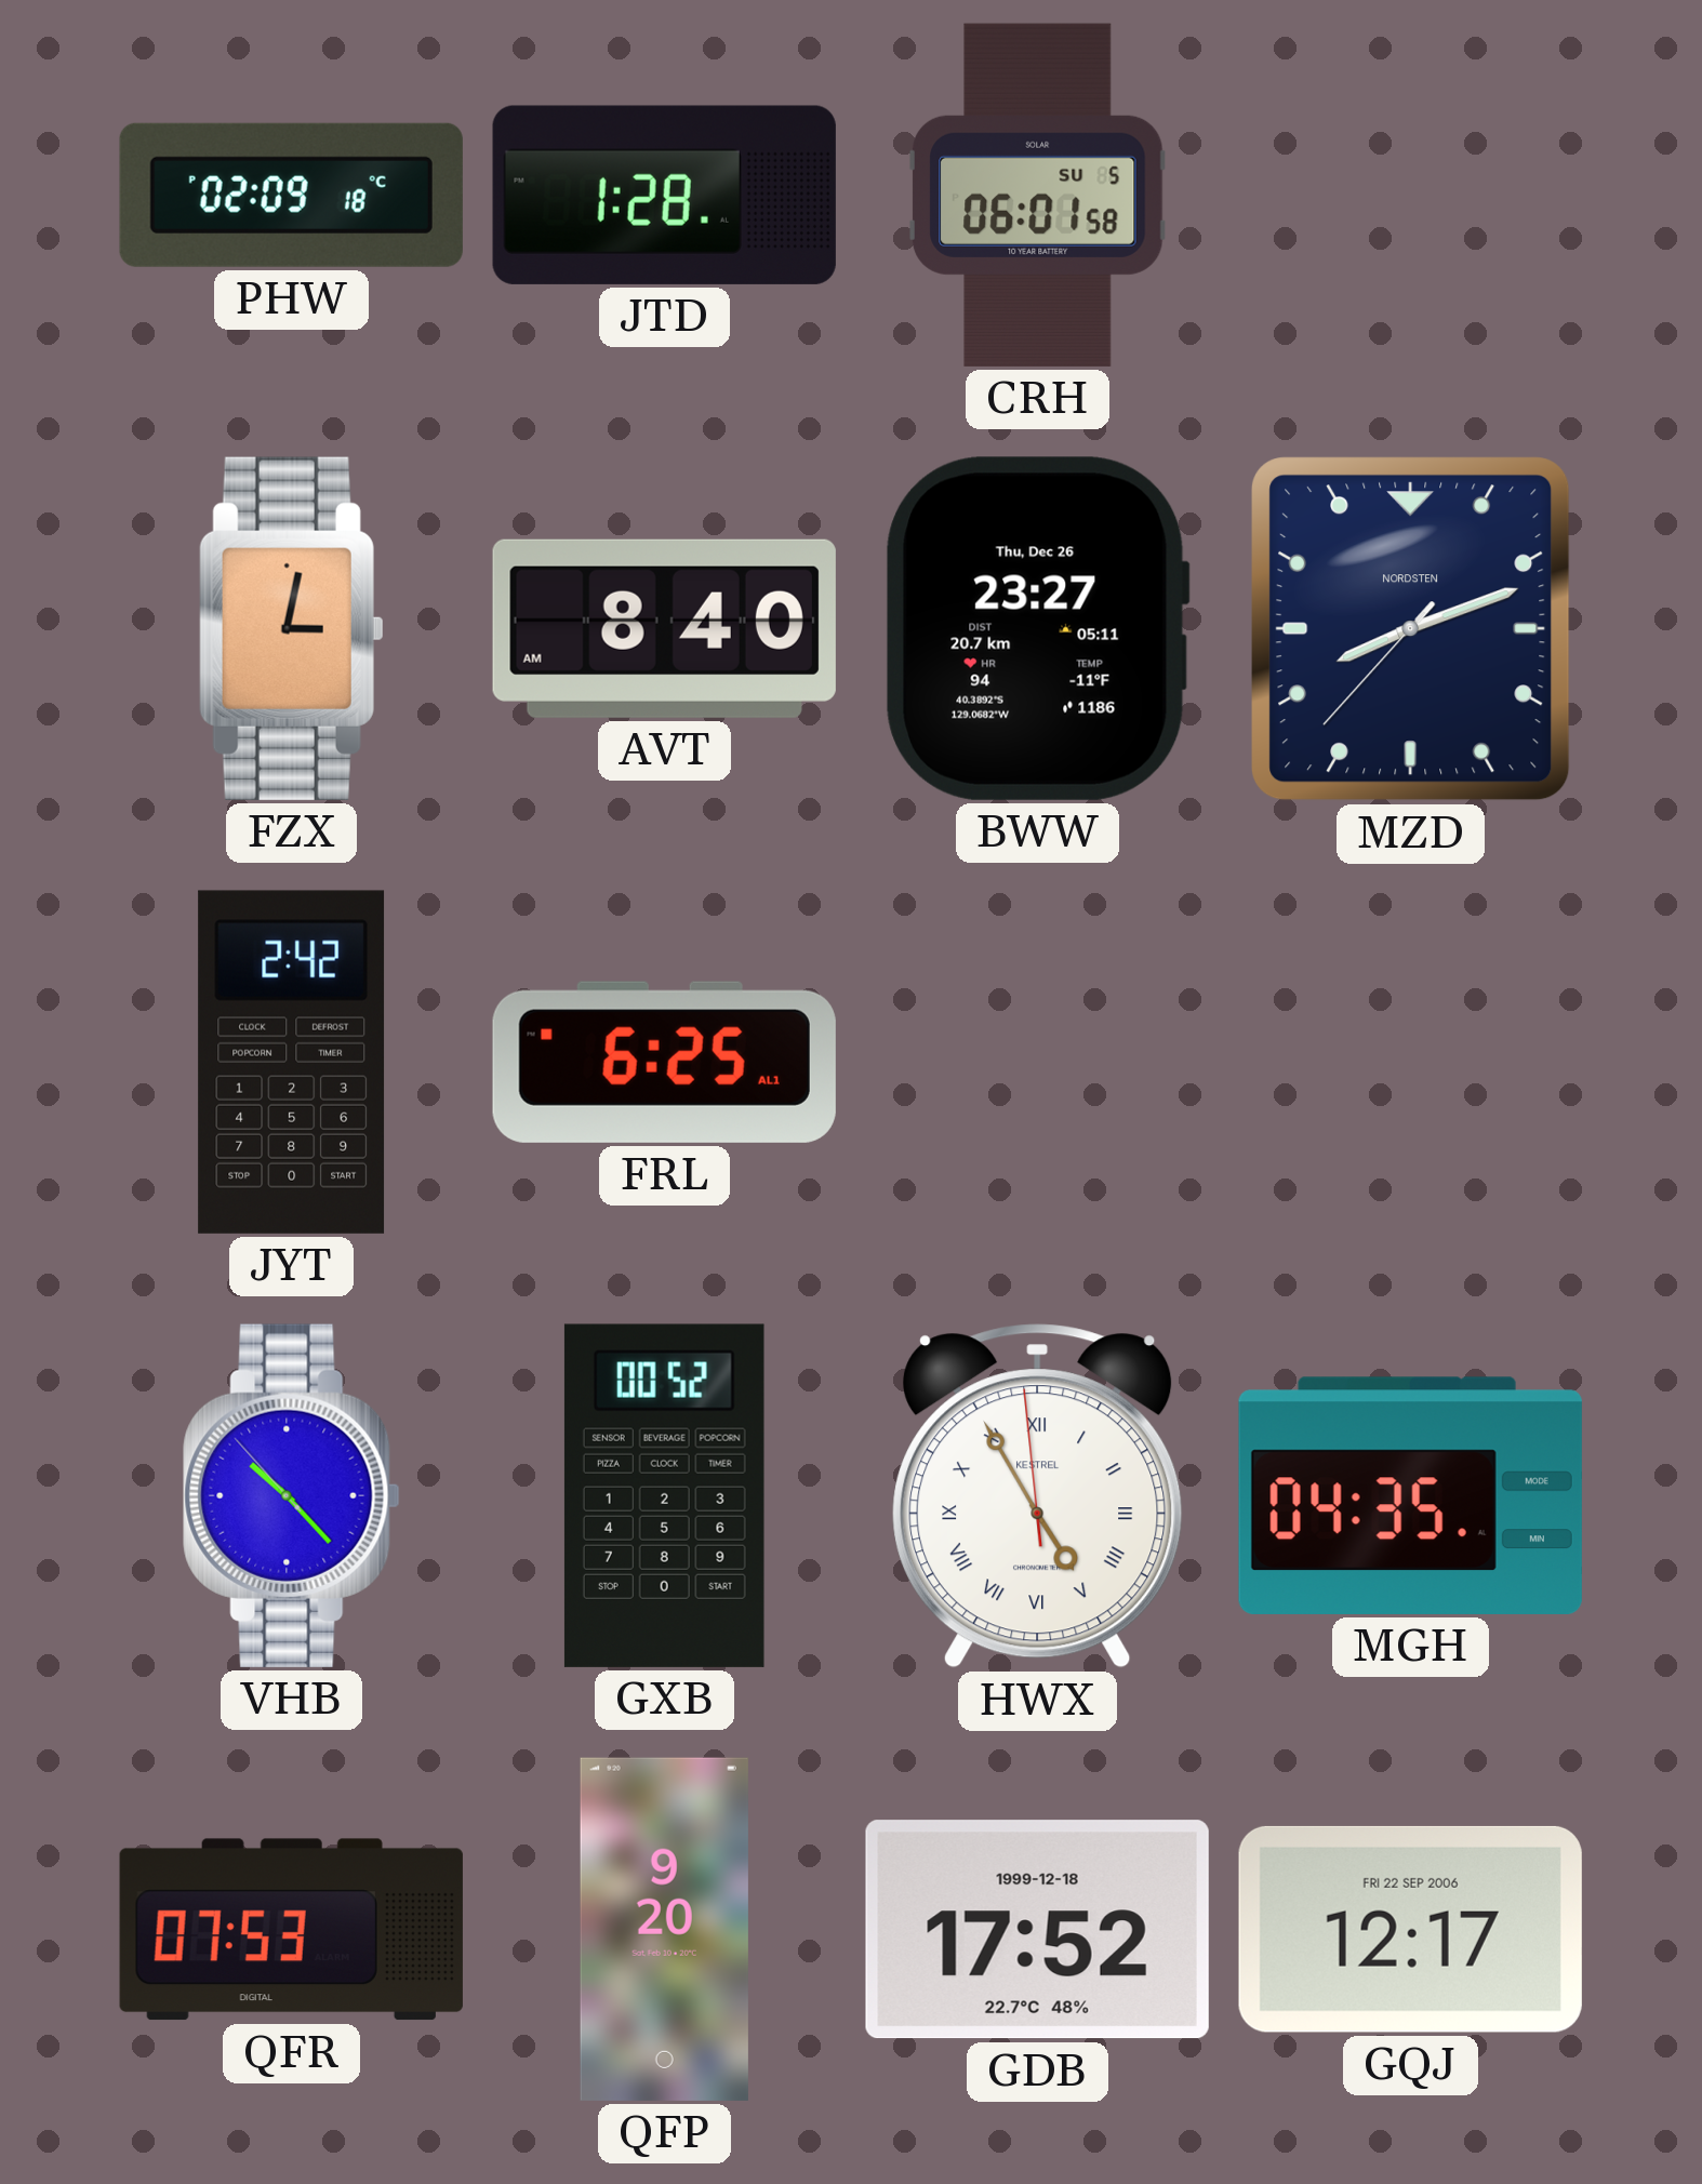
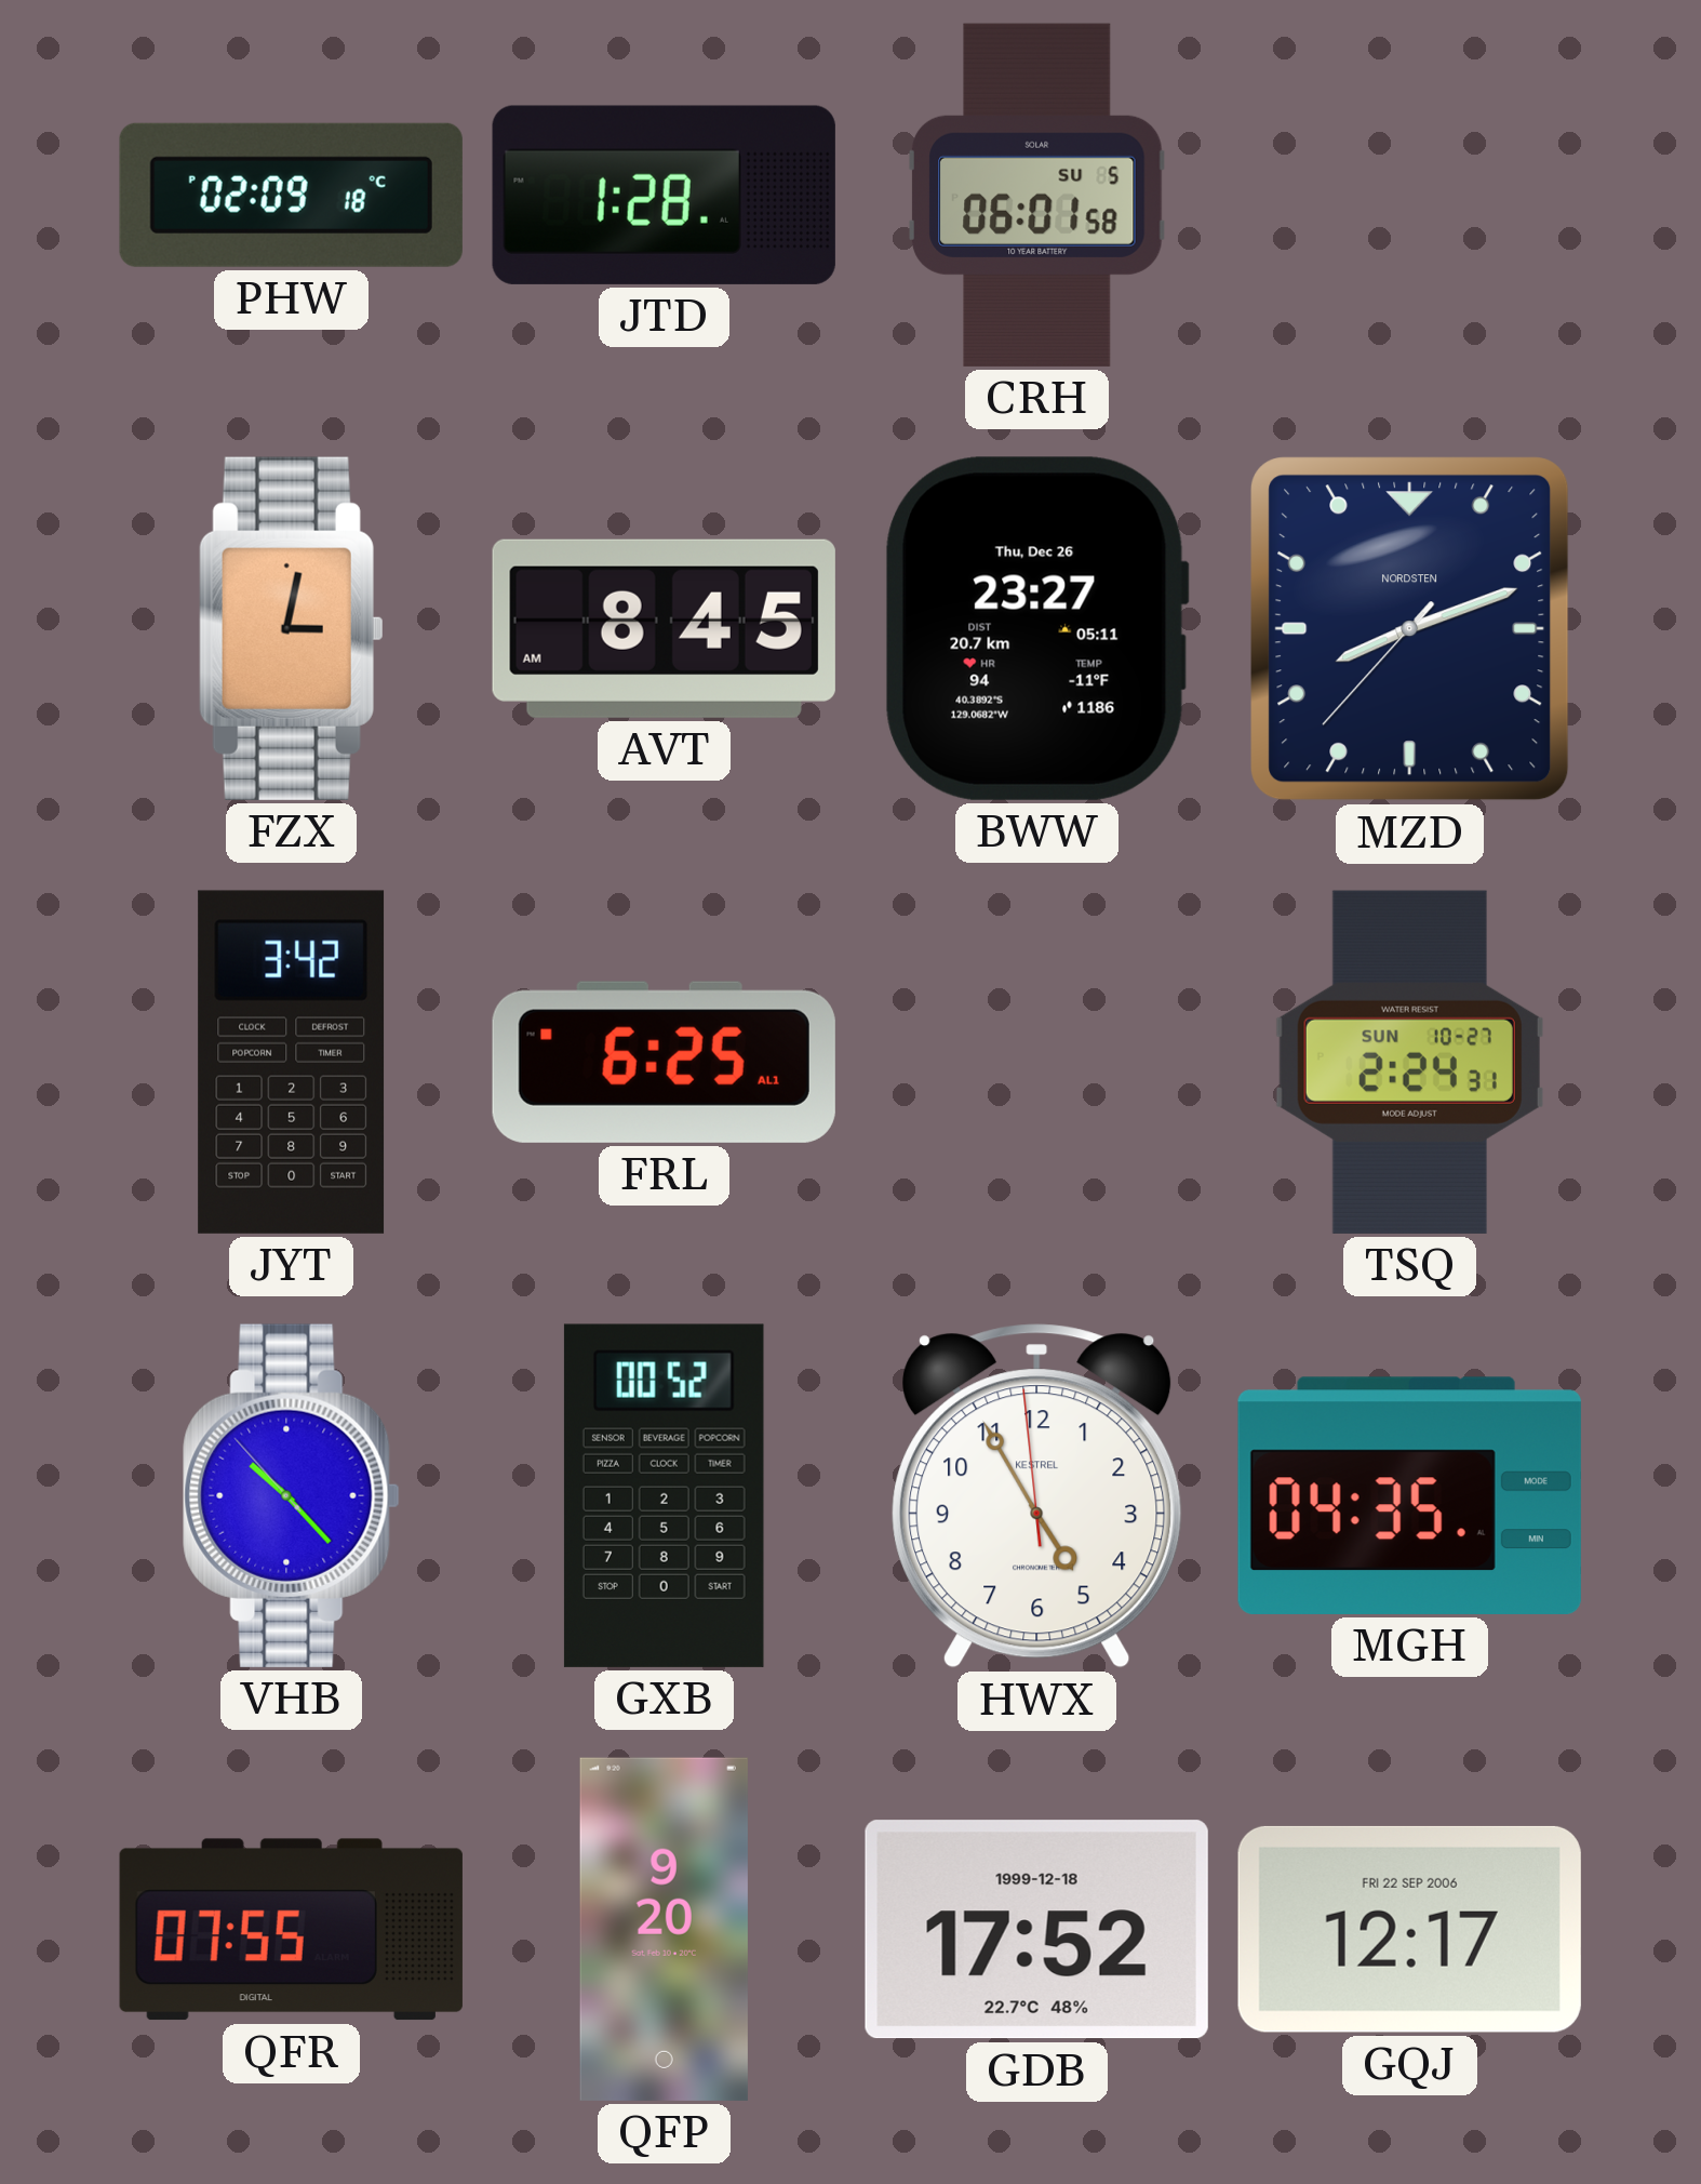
AVT: 8:40 -> 8:45
JYT: 2:42 -> 3:42
TSQ: none -> 2:24
HWX numerals: Roman -> Arabic
QFR: 07:53 -> 07:55
